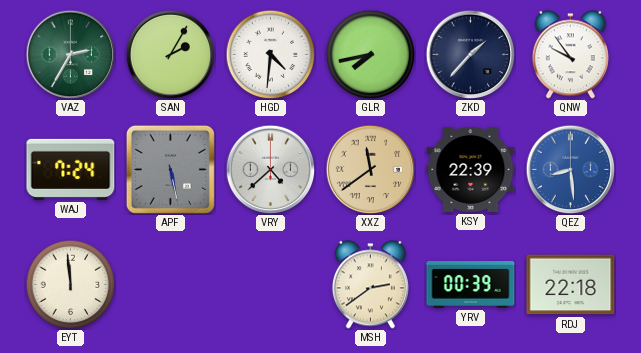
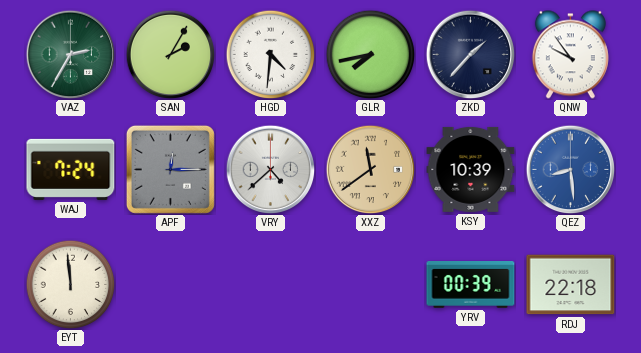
APF: 5:28 -> 12:15
KSY: 22:39 -> 10:39
MSH: 2:39 -> none
